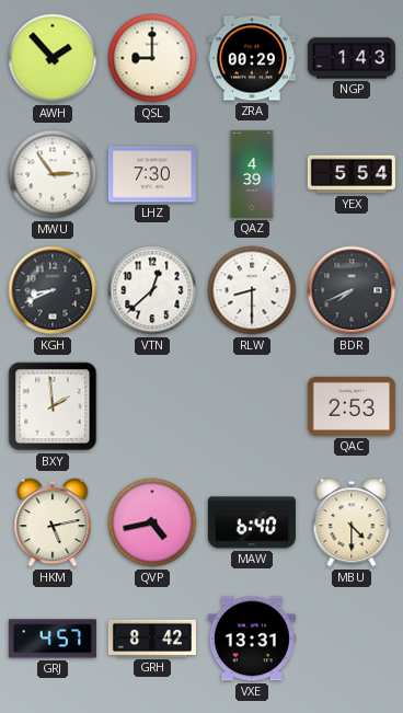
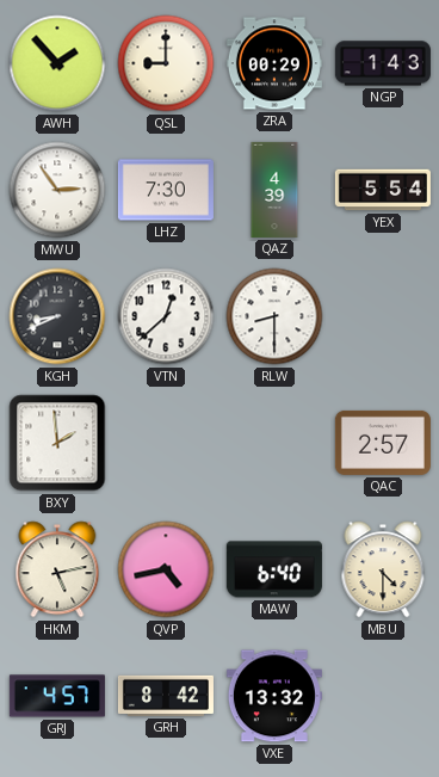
BDR: 7:41 -> none
QAC: 2:53 -> 2:57
VXE: 13:31 -> 13:32
